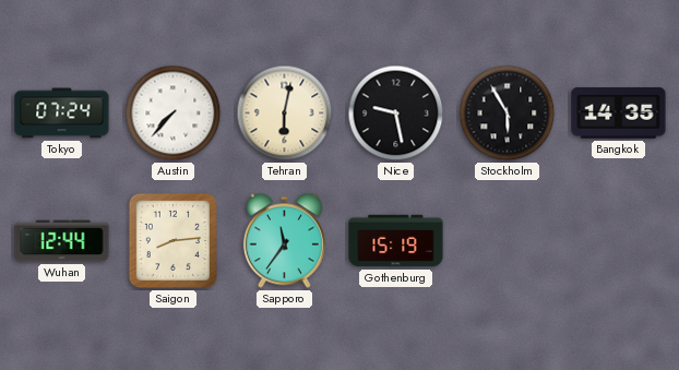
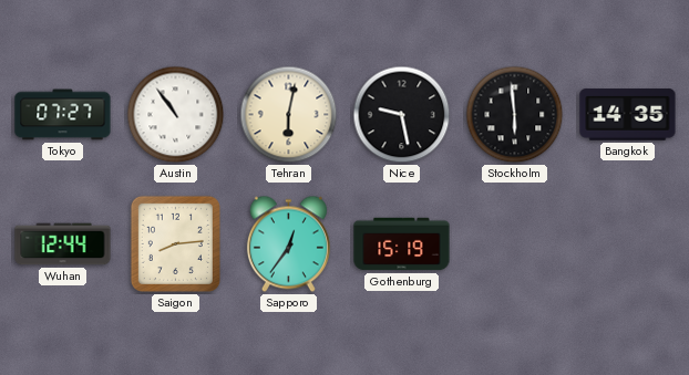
Tokyo: 07:24 -> 07:27
Austin: 7:37 -> 10:54
Stockholm: 5:55 -> 5:59
Sapporo: 11:36 -> 12:36
